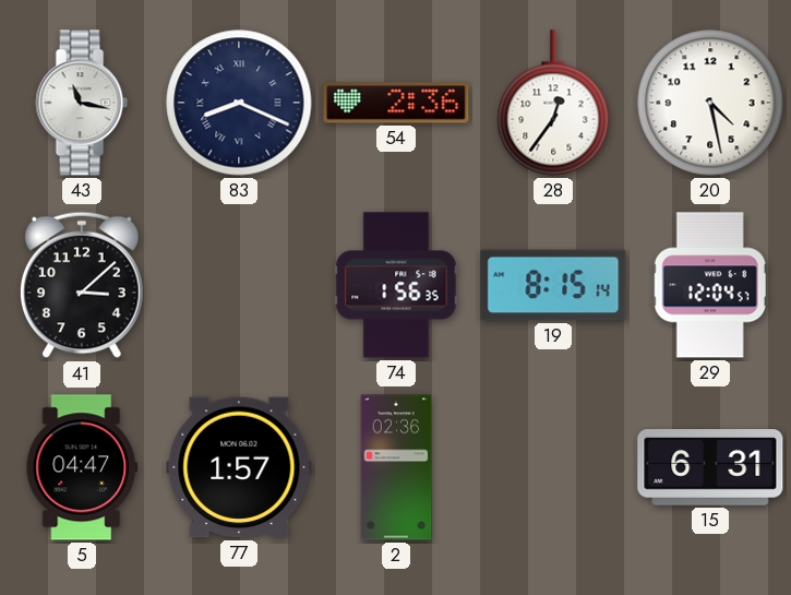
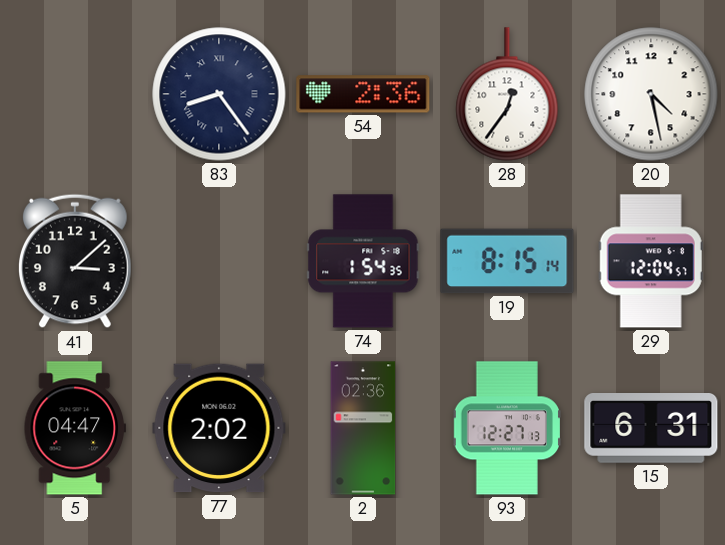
43: 11:17 -> none
83: 8:19 -> 8:24
74: 1:56 -> 1:54
77: 1:57 -> 2:02
93: none -> 12:27
